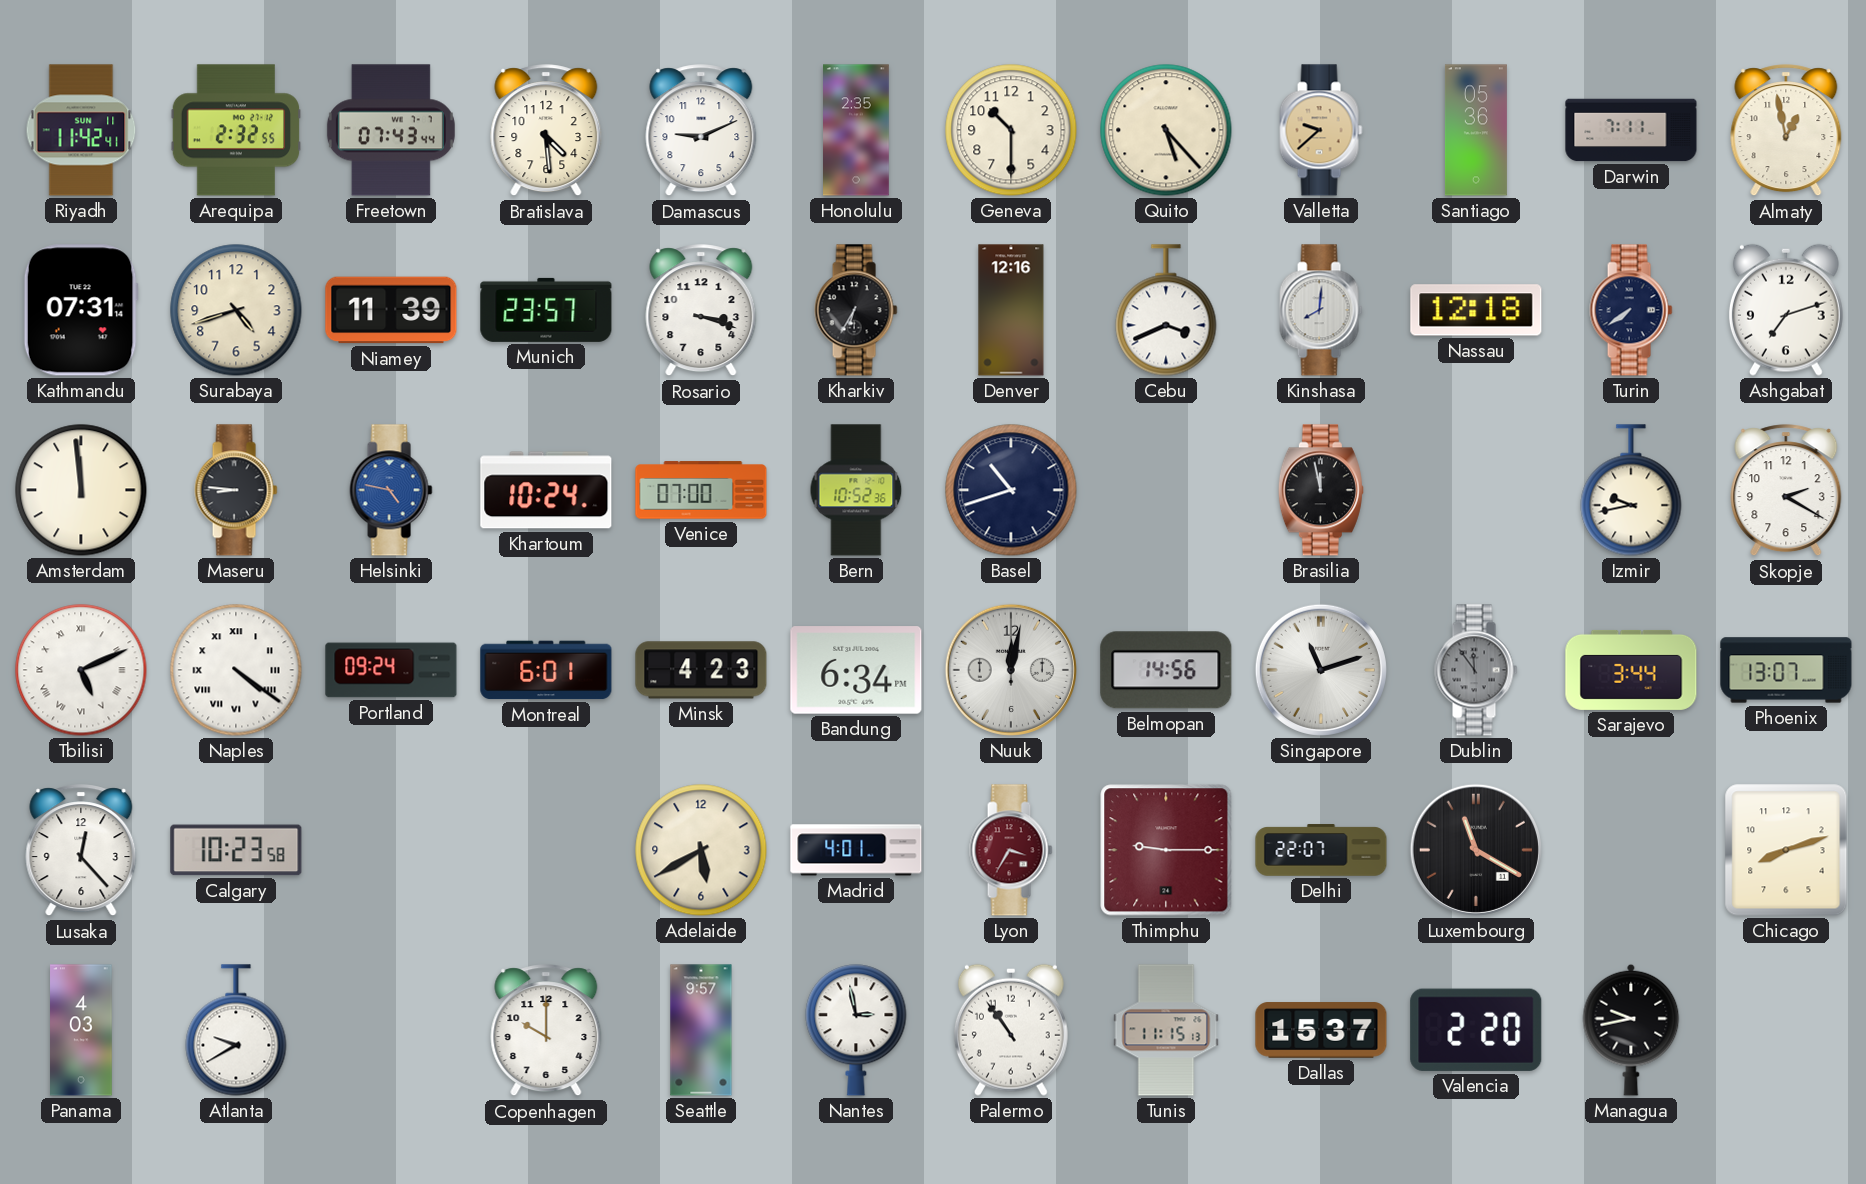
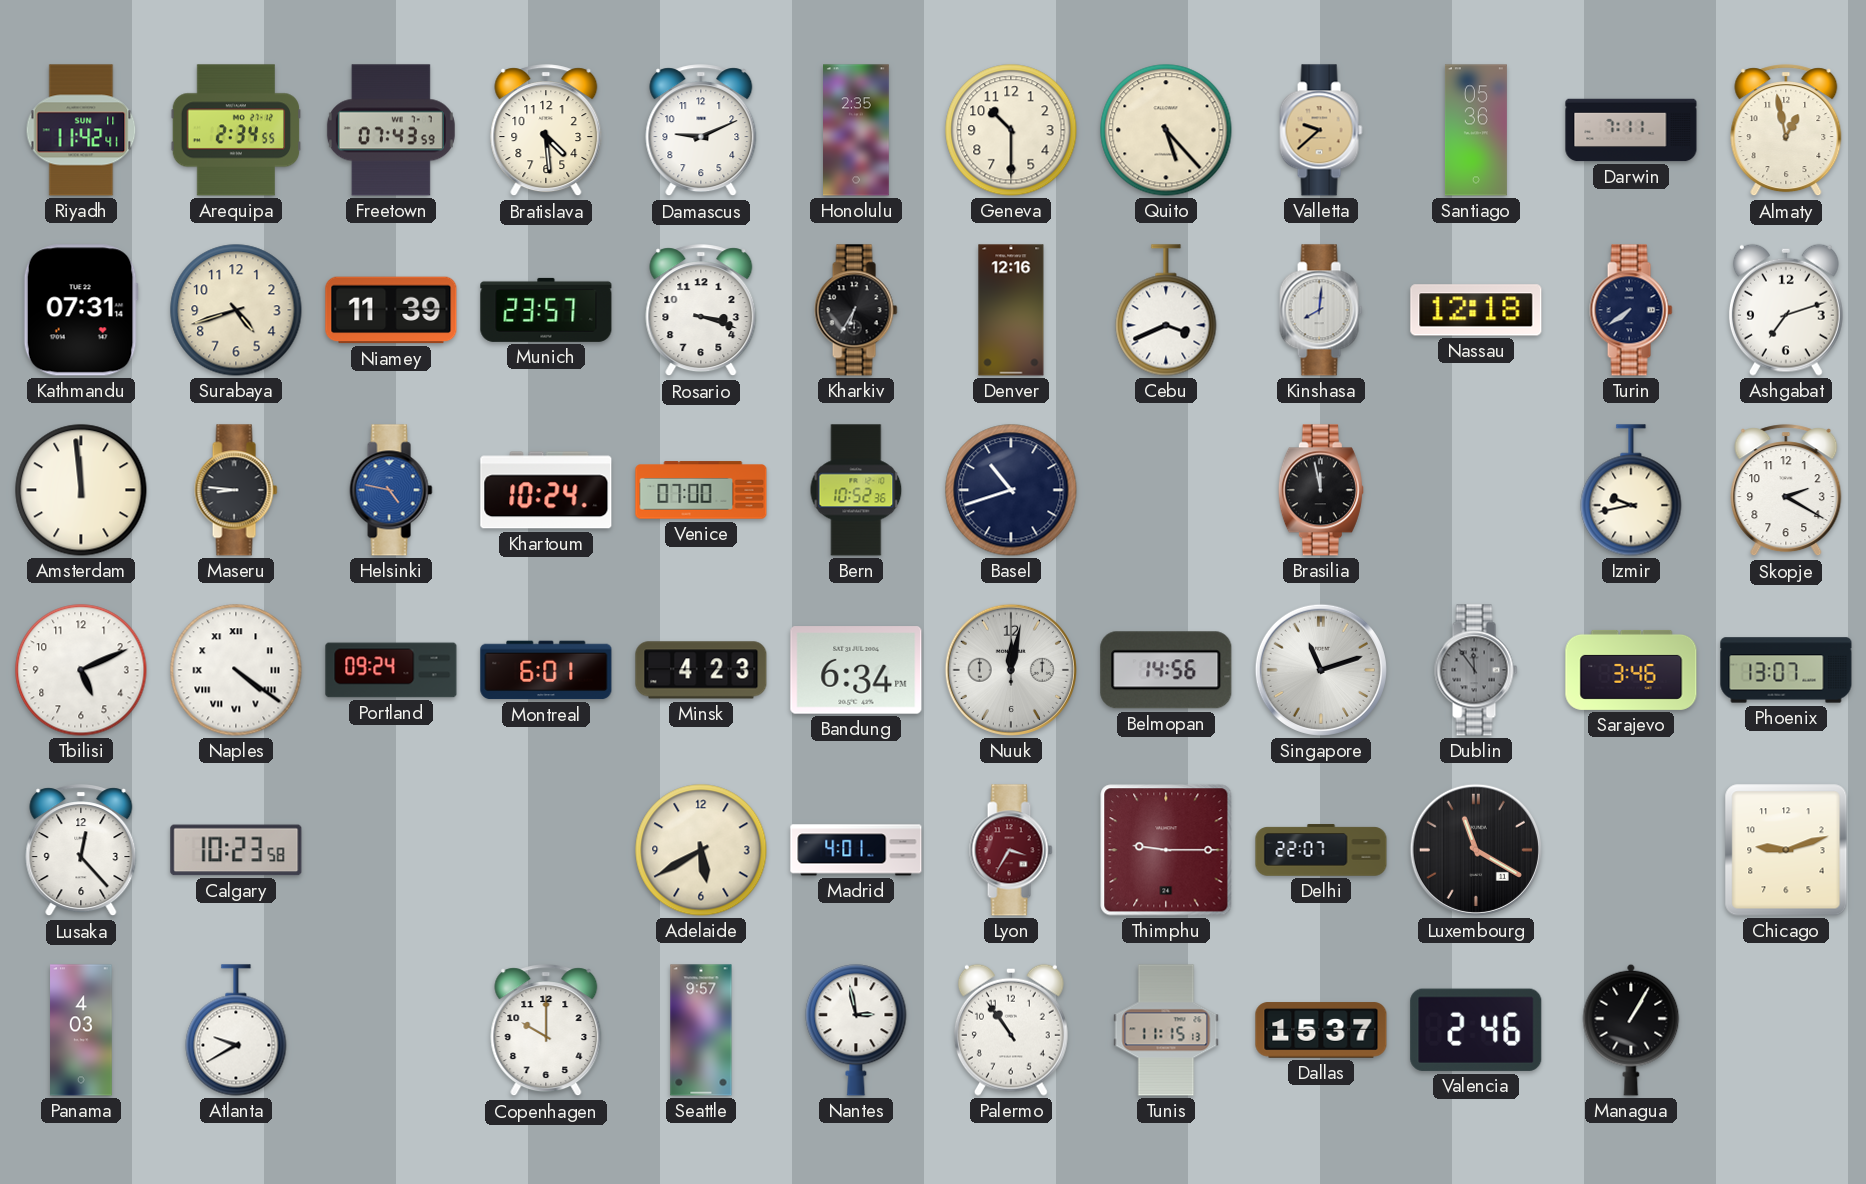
Arequipa: 2:32 -> 2:34
Freetown: 07:43:44 -> 07:43:59
Tbilisi numerals: Roman -> Arabic
Sarajevo: 3:44 -> 3:46
Chicago: 8:12 -> 9:12
Valencia: 2:20 -> 2:46
Managua: 9:43 -> 1:05
